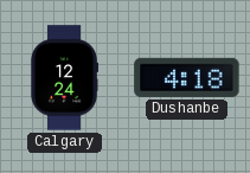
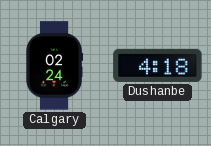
Calgary: 12:24 -> 02:24
